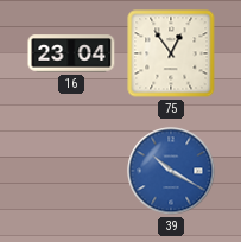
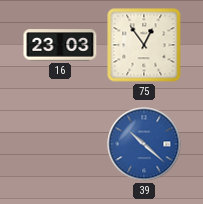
16: 23:04 -> 23:03
39: 10:20 -> 10:22
